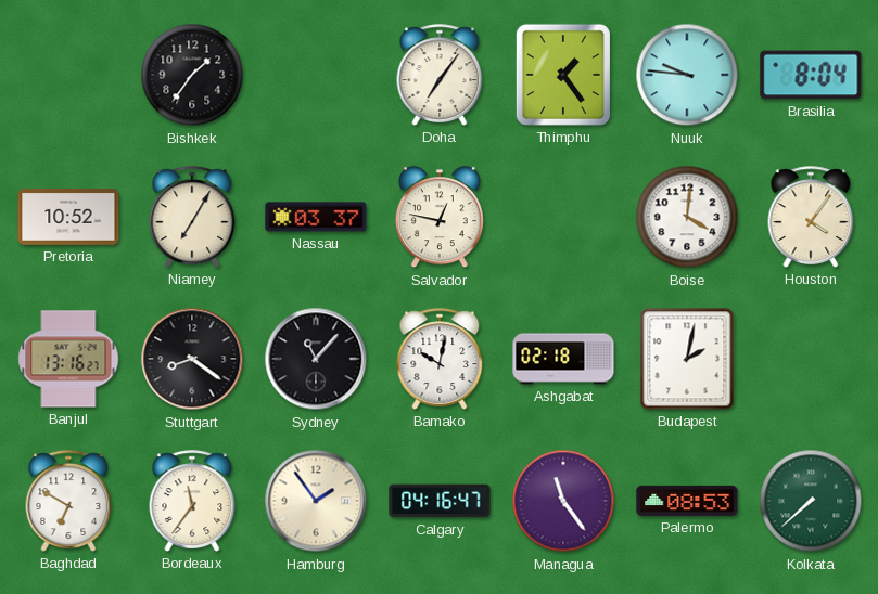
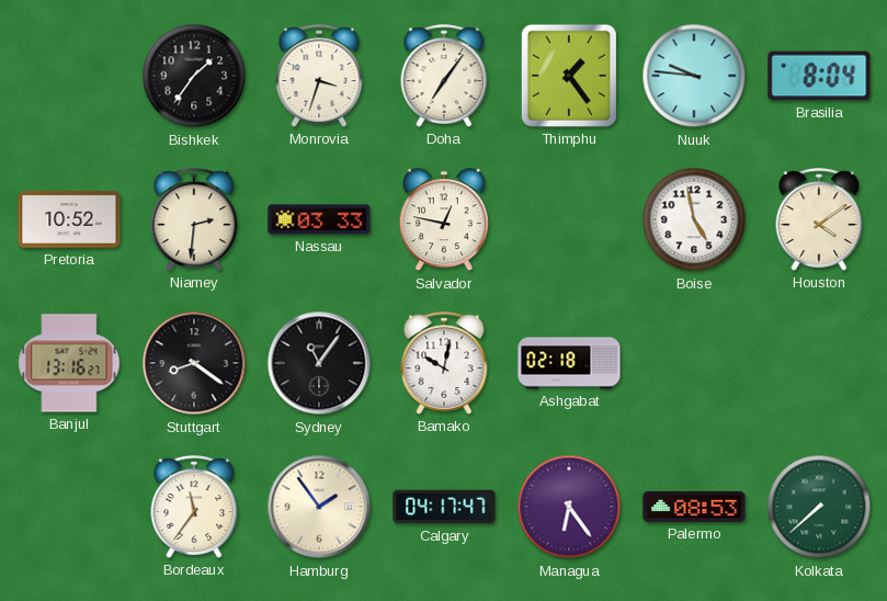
Monrovia: none -> 3:33
Niamey: 7:05 -> 2:31
Nassau: 03:37 -> 03:33
Boise: 4:01 -> 4:58
Houston: 4:06 -> 4:09
Sydney: 11:07 -> 11:06
Budapest: 2:02 -> none
Baghdad: 6:50 -> none
Calgary: 04:16 -> 04:17
Managua: 11:24 -> 6:24
